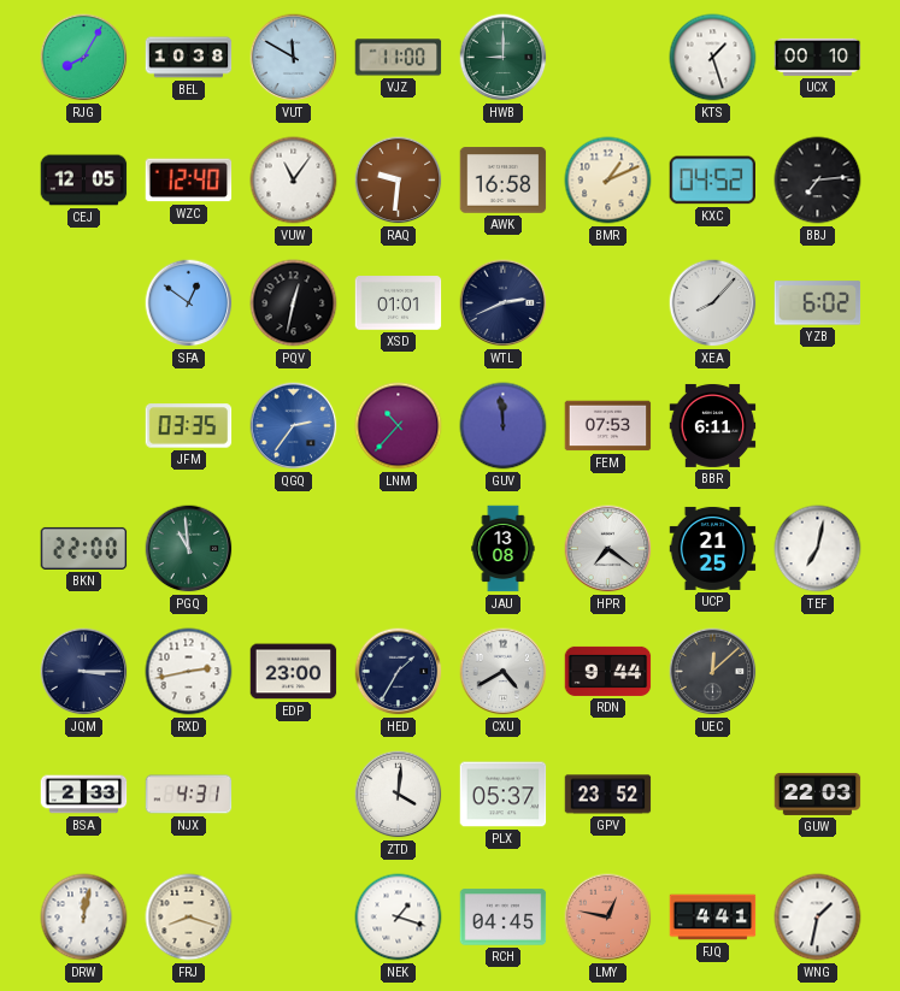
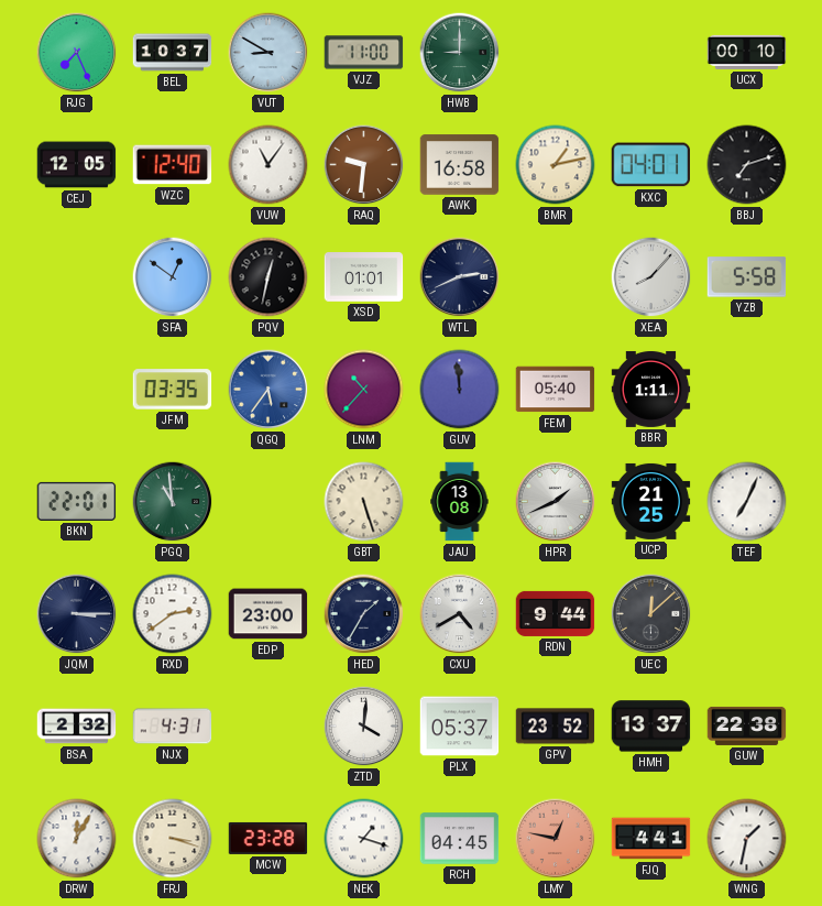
RJG: 8:05 -> 7:26
BEL: 10:38 -> 10:37
VUT: 11:50 -> 8:50
KTS: 1:27 -> none
BMR: 1:11 -> 1:13
KXC: 04:52 -> 04:01
BBJ: 7:14 -> 7:12
YZB: 6:02 -> 5:58
QGQ: 2:36 -> 5:36
FEM: 07:53 -> 05:40
BBR: 6:11 -> 1:11
BKN: 22:00 -> 22:01
GBT: none -> 5:27
HPR: 7:21 -> 1:41
TEF: 7:02 -> 7:04
RXD: 2:43 -> 2:39
BSA: 2:33 -> 2:32
HMH: none -> 13:37
GUW: 22:03 -> 22:38
DRW: 12:02 -> 12:05
FRJ: 8:18 -> 3:18
MCW: none -> 23:28
